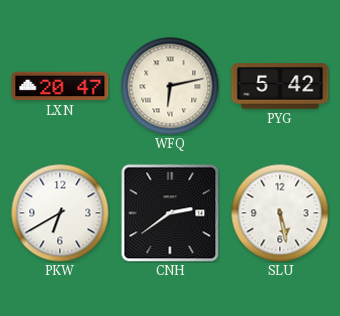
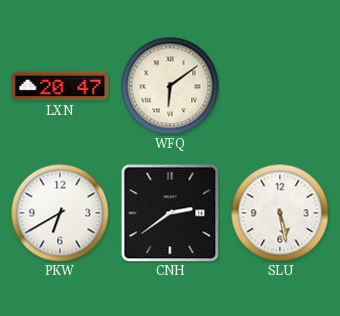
WFQ: 6:13 -> 6:09
PYG: 5:42 -> none
